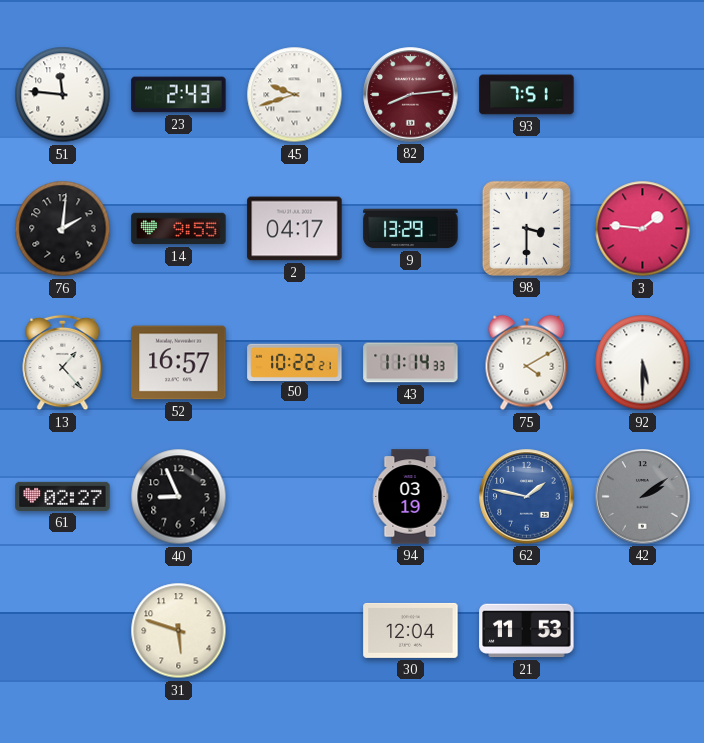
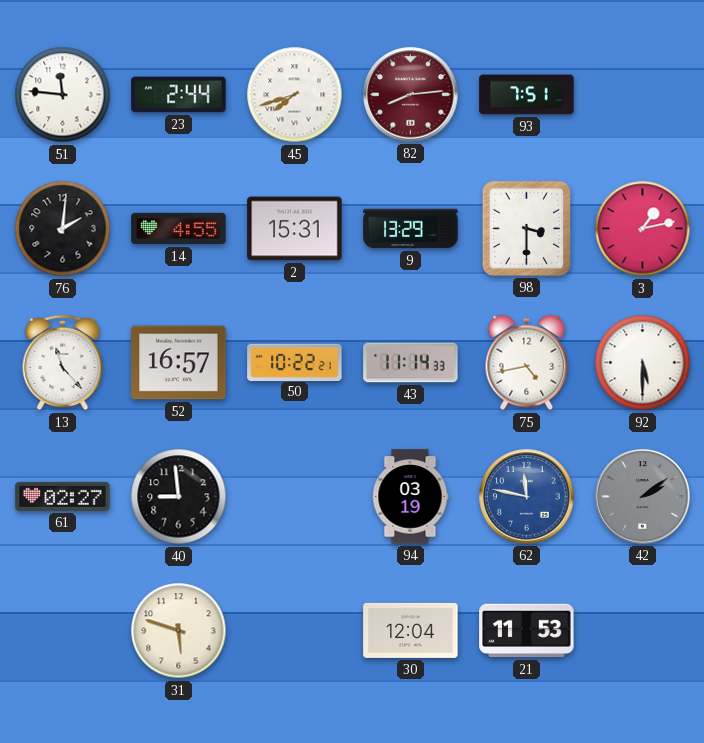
23: 2:43 -> 2:44
45: 9:42 -> 7:42
14: 9:55 -> 4:55
2: 04:17 -> 15:31
3: 1:46 -> 1:13
13: 1:23 -> 11:23
75: 4:10 -> 4:43
40: 8:56 -> 8:59
62: 1:47 -> 11:47
